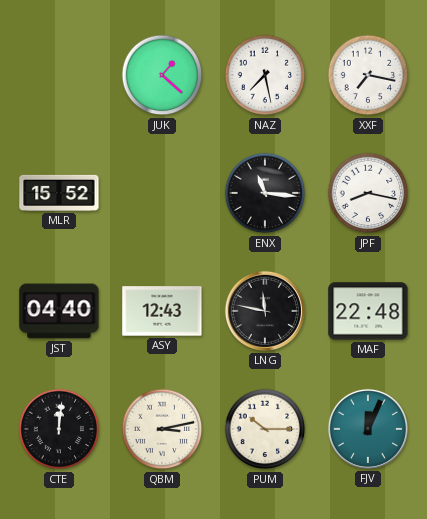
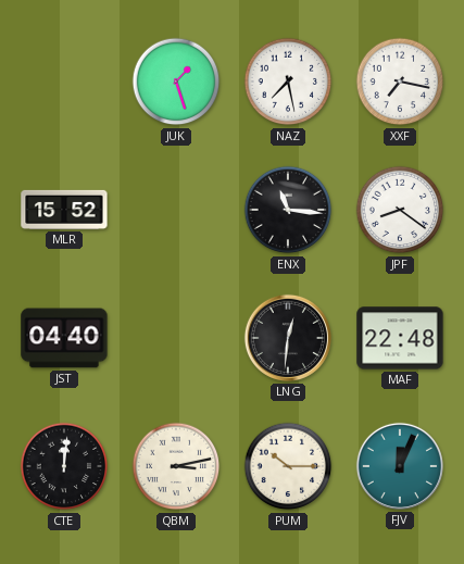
JUK: 1:22 -> 1:27
JPF: 8:17 -> 8:21
ASY: 12:43 -> none
LNG: 11:47 -> 12:31
